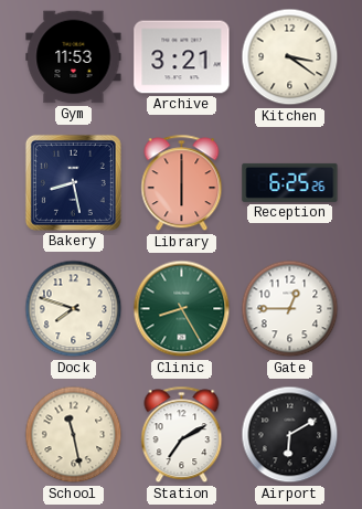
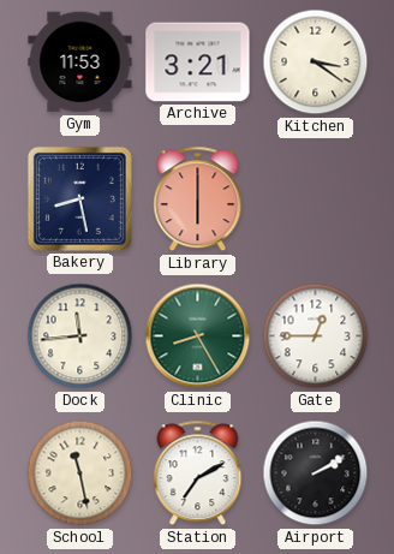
Reception: 6:25 -> none
Dock: 7:48 -> 11:44
Airport: 6:10 -> 2:10
